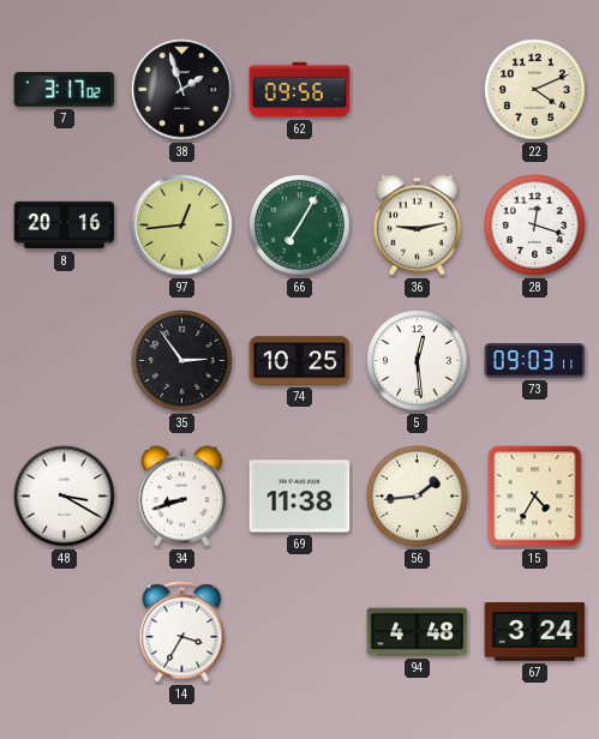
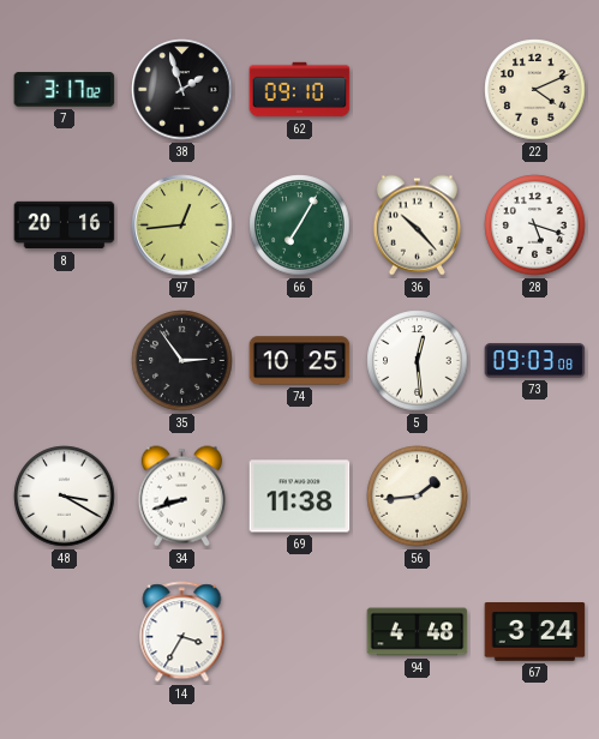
62: 09:56 -> 09:10
36: 9:13 -> 10:23
28: 12:18 -> 5:18
73: 09:03:11 -> 09:03:08
15: 4:35 -> none
